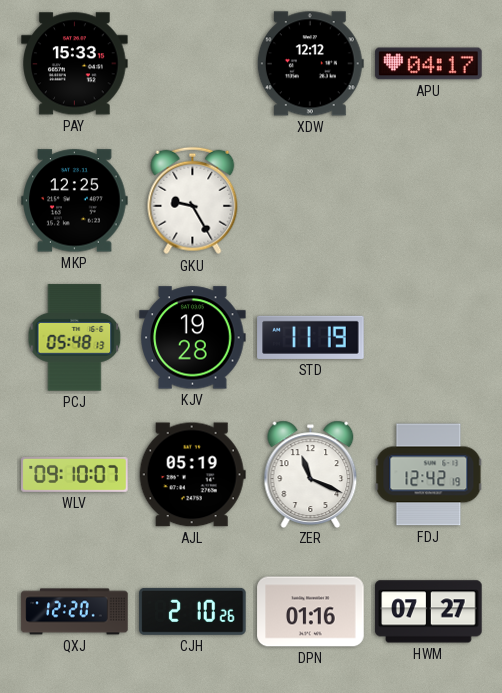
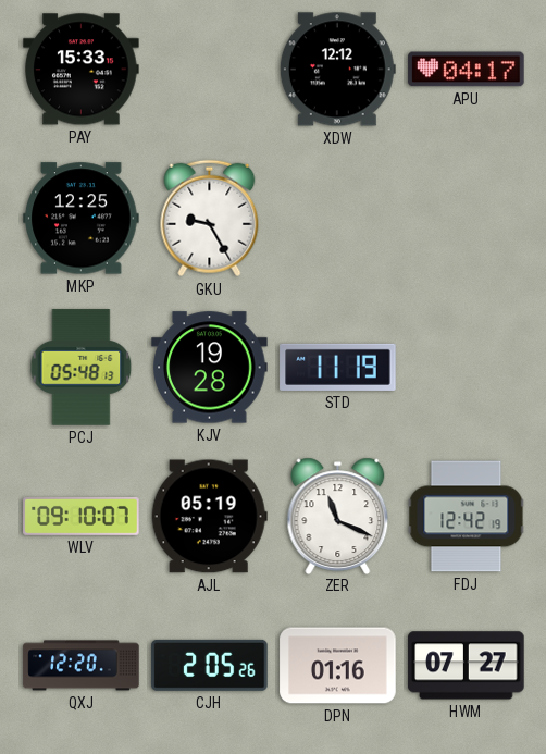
CJH: 2:10 -> 2:05
